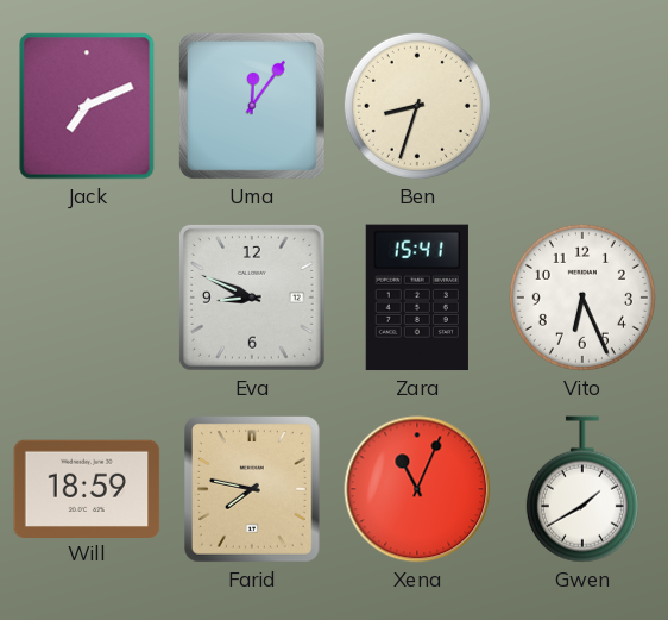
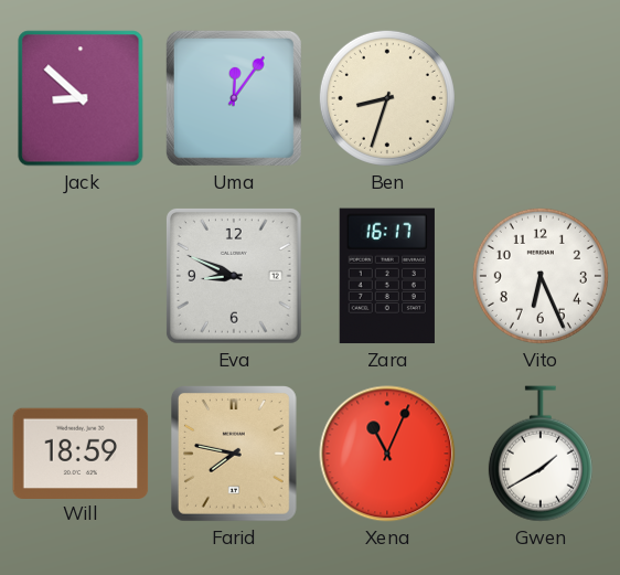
Jack: 7:11 -> 8:52
Zara: 15:41 -> 16:17
